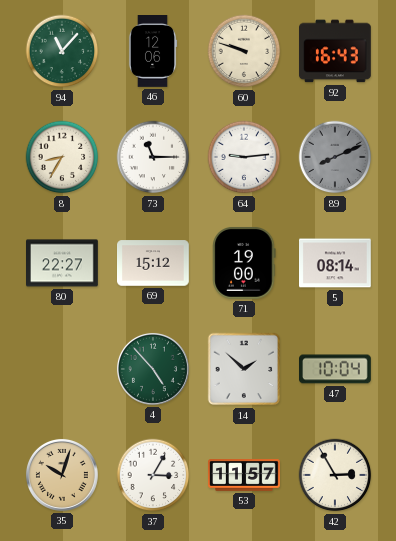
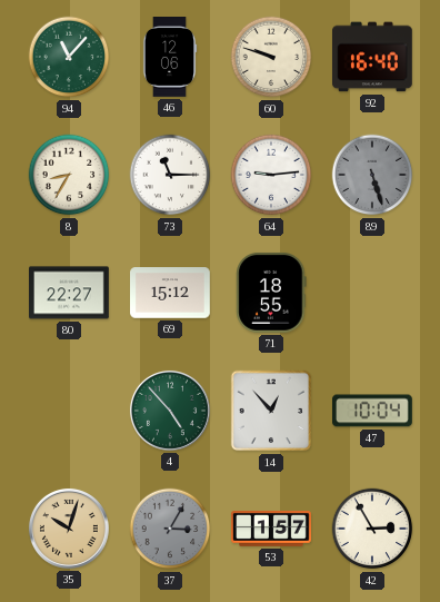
92: 16:43 -> 16:40
89: 8:11 -> 5:27
71: 19:00 -> 18:55
5: 08:14 -> none
14: 1:52 -> 12:53
37 dial: white -> grey
53: 11:57 -> 1:57
